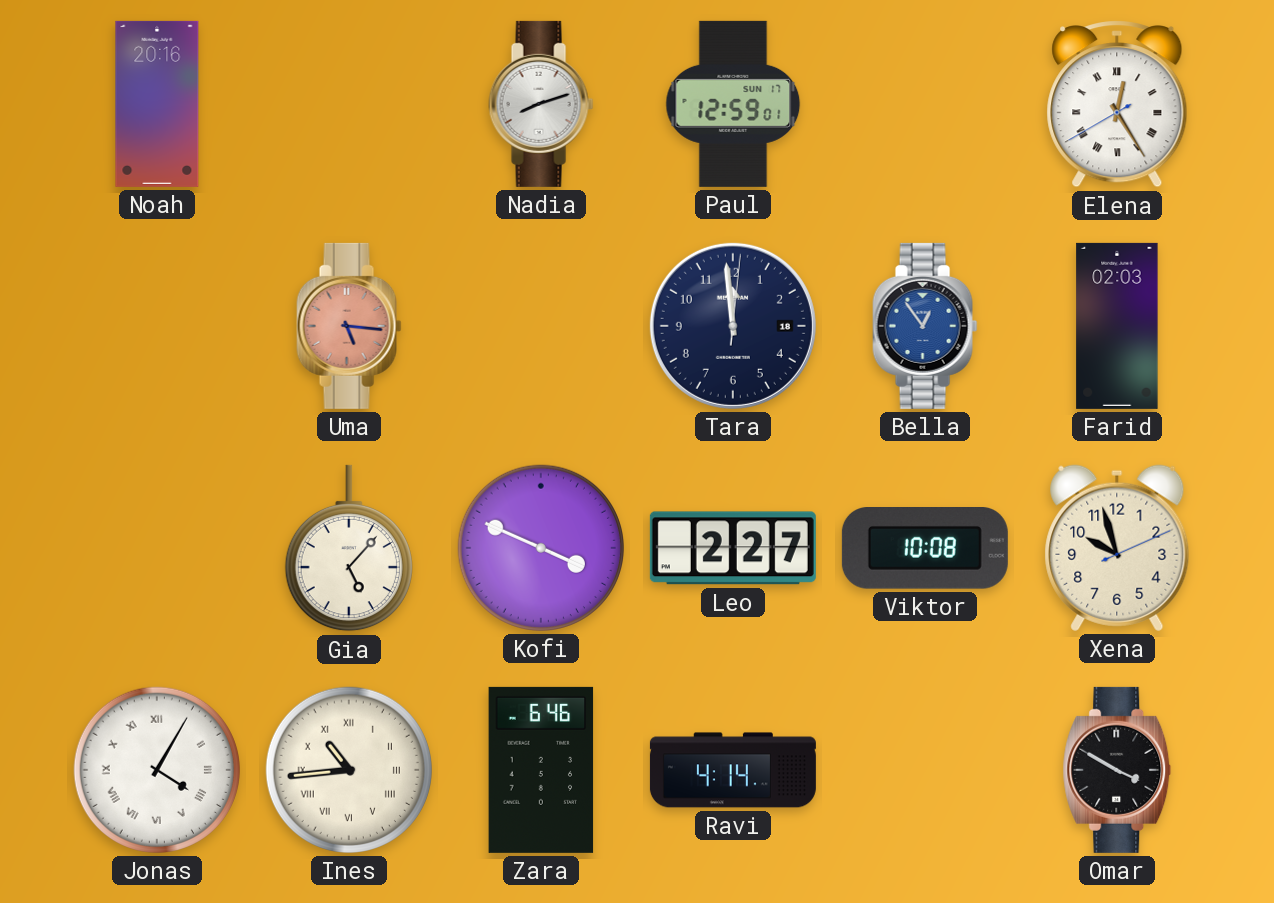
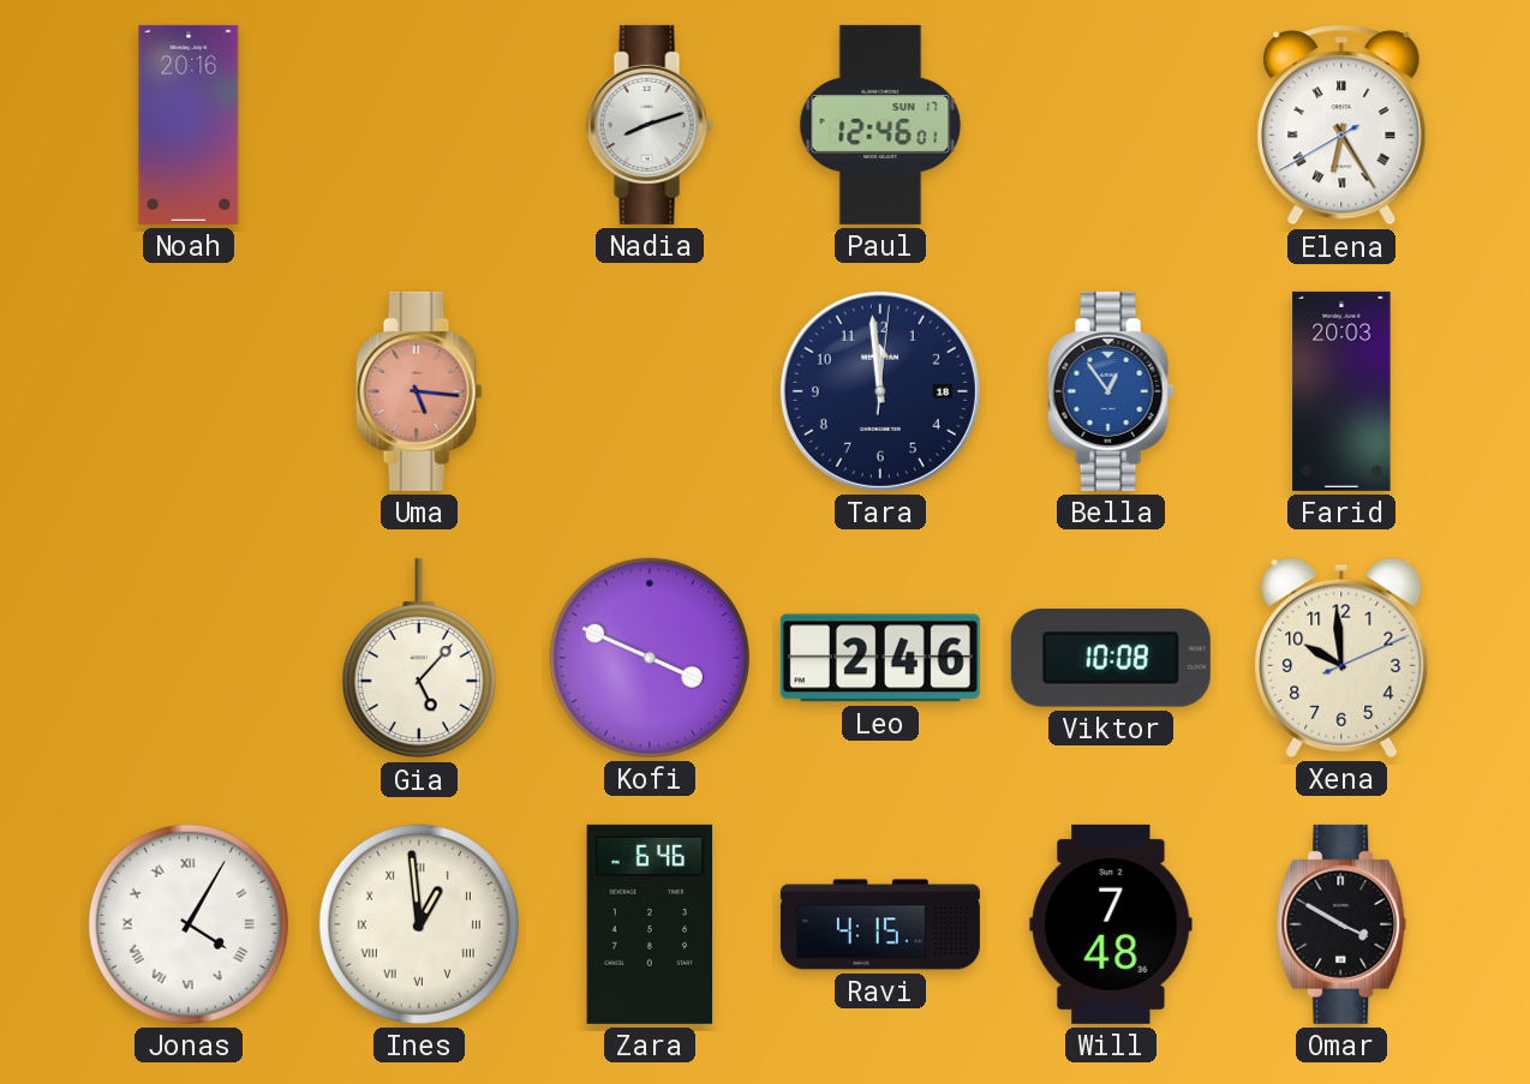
Paul: 12:59 -> 12:46
Elena: 12:24 -> 6:24
Farid: 02:03 -> 20:03
Leo: 2:27 -> 2:46
Xena: 9:57 -> 9:59
Ines: 10:44 -> 12:59
Ravi: 4:14 -> 4:15
Will: none -> 7:48
